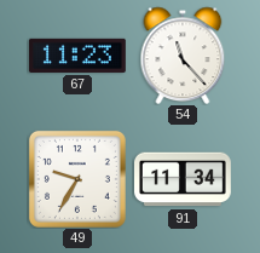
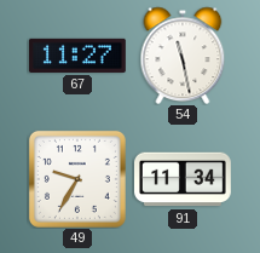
67: 11:23 -> 11:27
54: 11:23 -> 11:28
